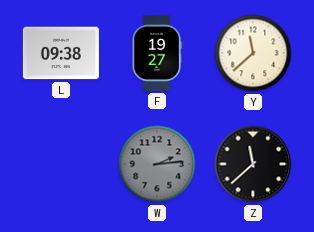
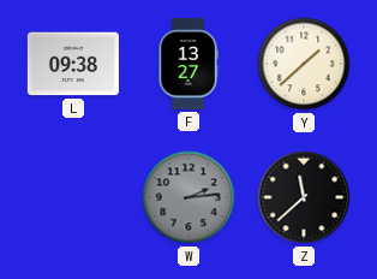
F: 19:27 -> 13:27
Y: 11:38 -> 1:38
